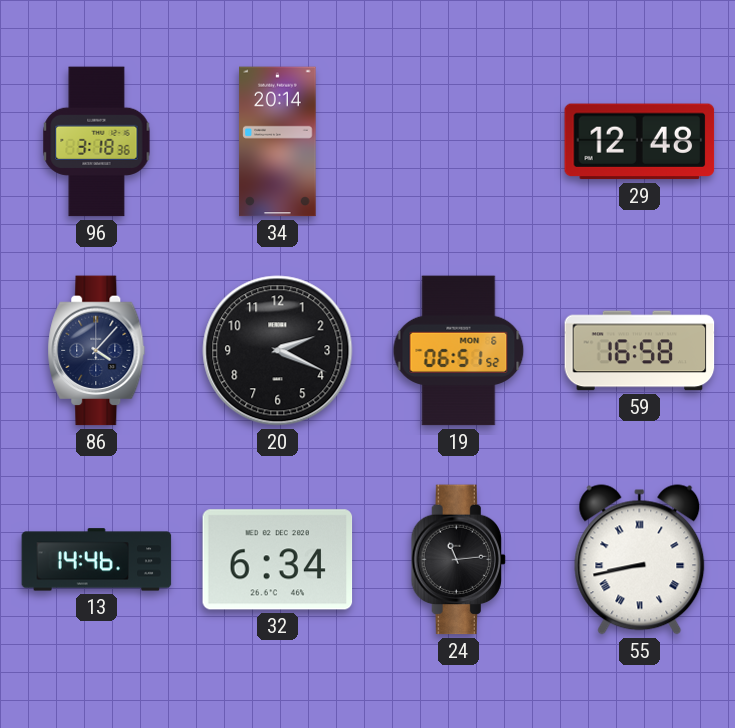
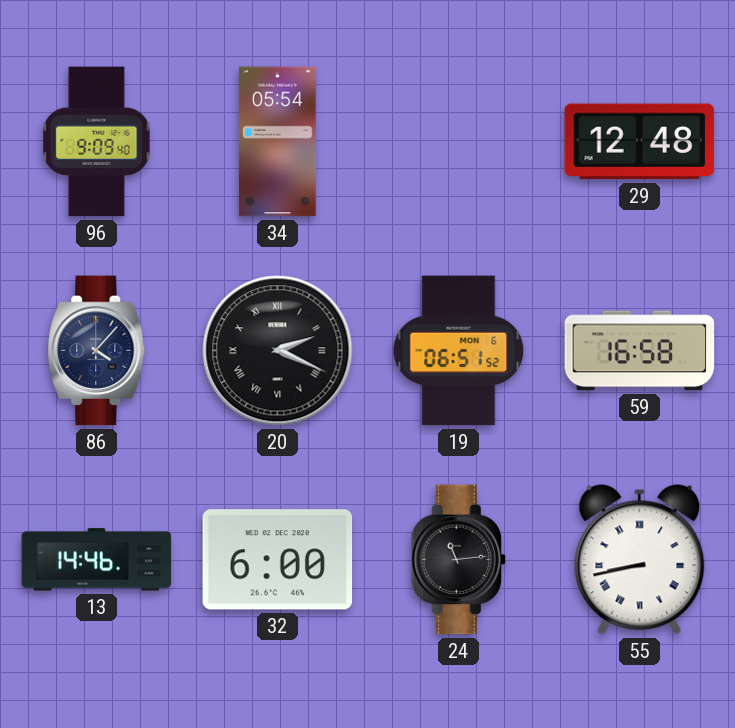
96: 3:18 -> 9:09
34: 20:14 -> 05:54
20 numerals: Arabic -> Roman
32: 6:34 -> 6:00
